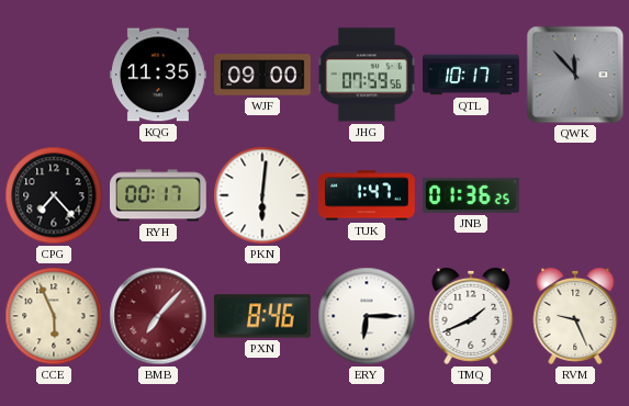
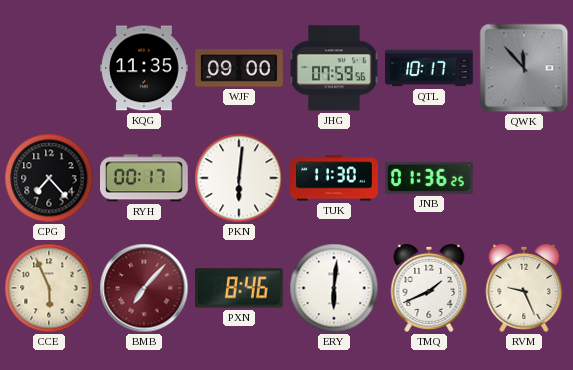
TUK: 1:47 -> 11:30
ERY: 6:15 -> 6:01
